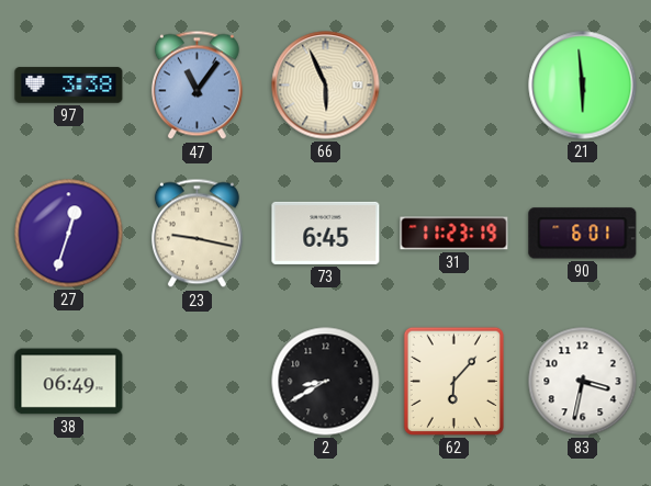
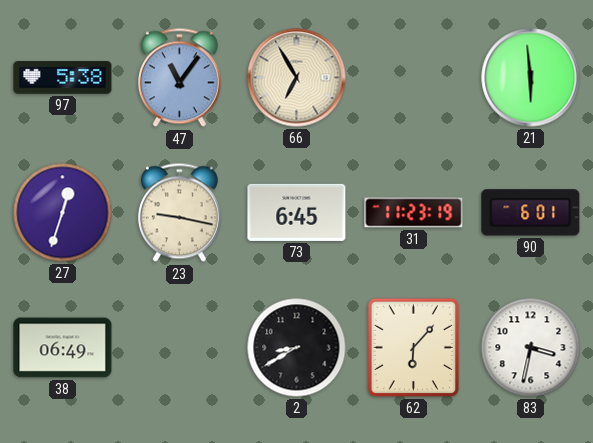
97: 3:38 -> 5:38
66: 5:56 -> 6:55
